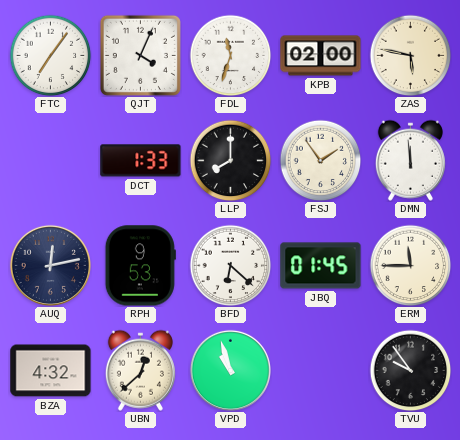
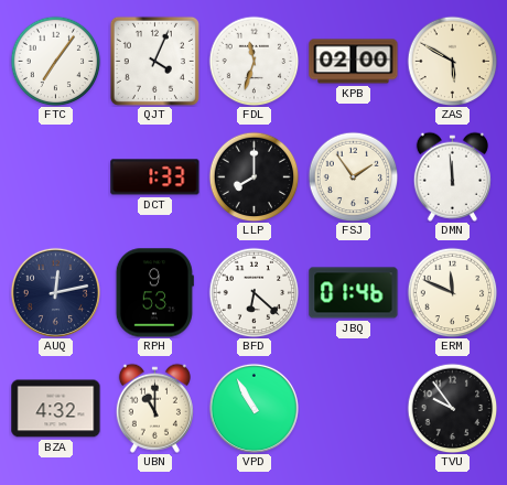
ZAS: 5:47 -> 5:50
JBQ: 01:45 -> 01:46
ERM: 11:45 -> 11:49
UBN: 12:38 -> 11:00
VPD: 10:57 -> 10:55
